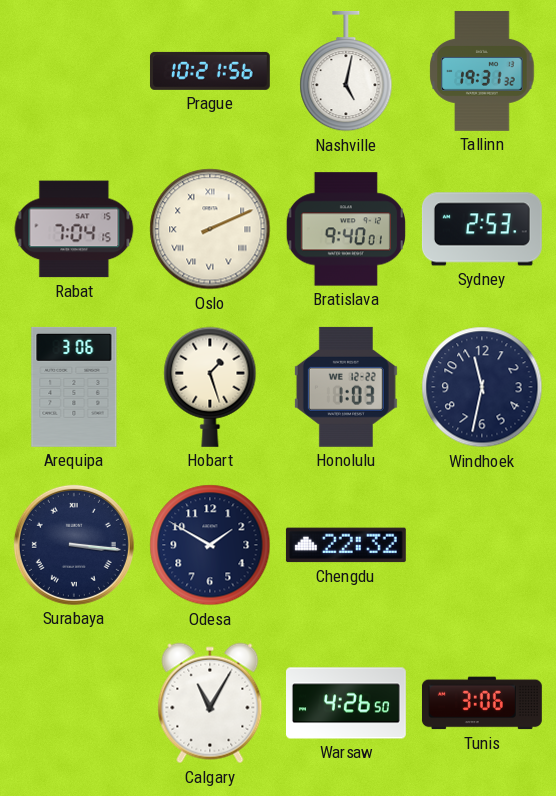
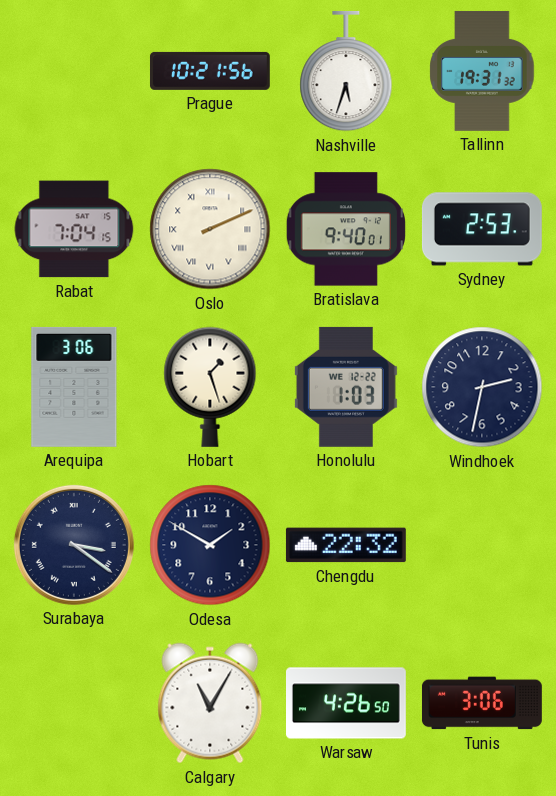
Nashville: 5:02 -> 5:33
Windhoek: 11:32 -> 2:32
Surabaya: 3:16 -> 3:21
